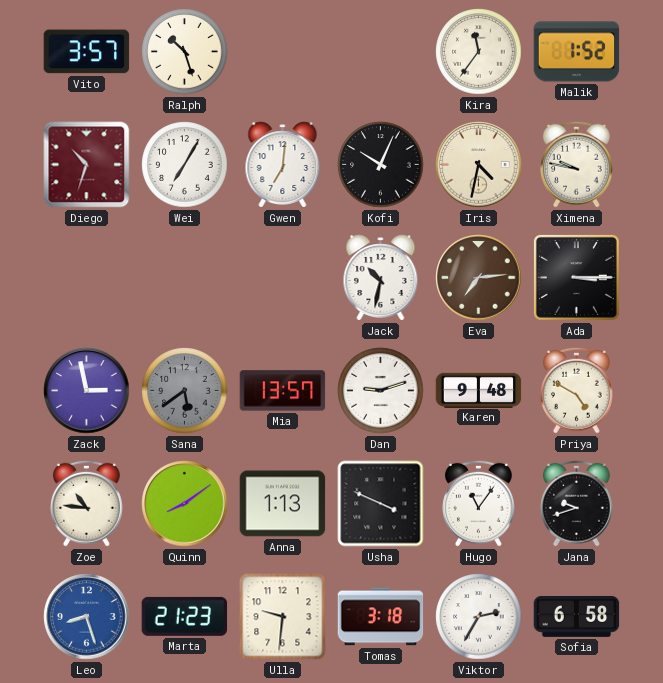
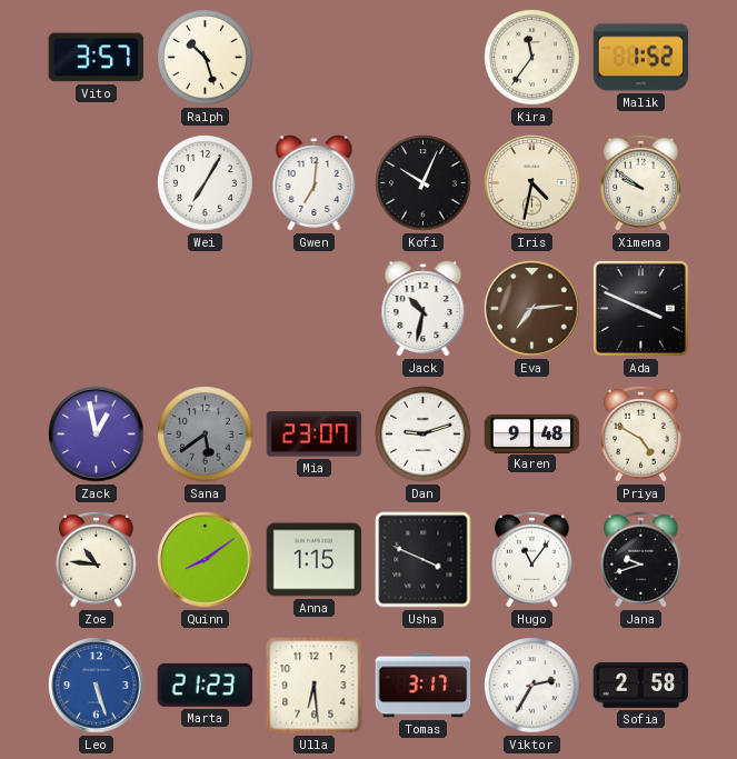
Diego: 10:33 -> none
Ximena: 9:47 -> 9:51
Ada: 3:15 -> 3:49
Zack: 2:58 -> 12:58
Mia: 13:57 -> 23:07
Anna: 1:13 -> 1:15
Leo: 8:27 -> 5:27
Ulla: 9:31 -> 6:29
Tomas: 3:18 -> 3:17
Sofia: 6:58 -> 2:58
